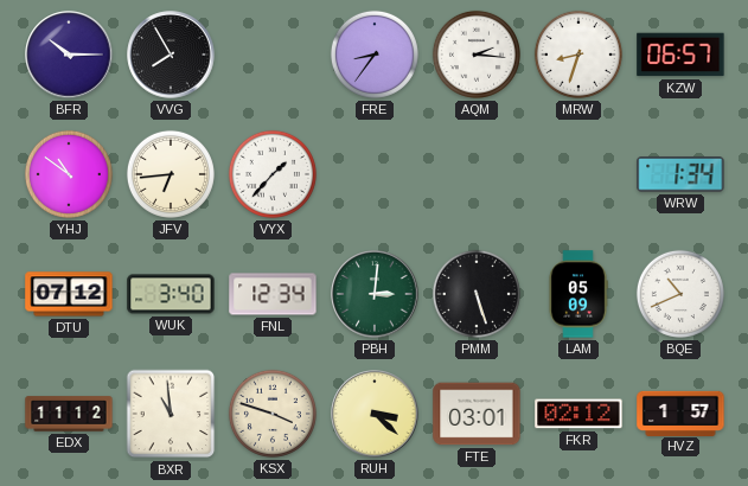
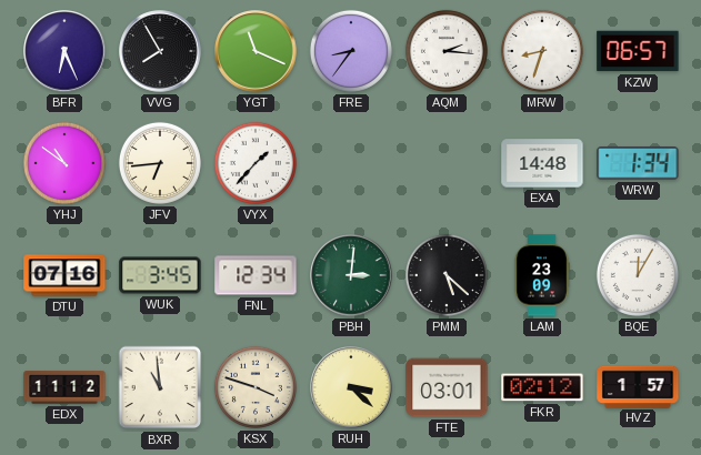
BFR: 10:15 -> 6:26
YGT: none -> 11:19
EXA: none -> 14:48
DTU: 07:12 -> 07:16
WUK: 3:40 -> 3:45
PMM: 5:27 -> 5:22
LAM: 05:09 -> 23:09
BQE: 10:41 -> 12:05
